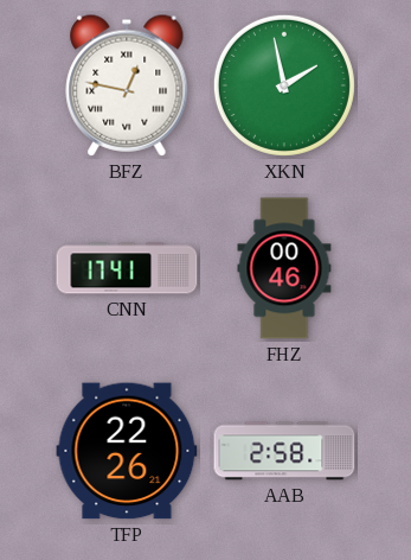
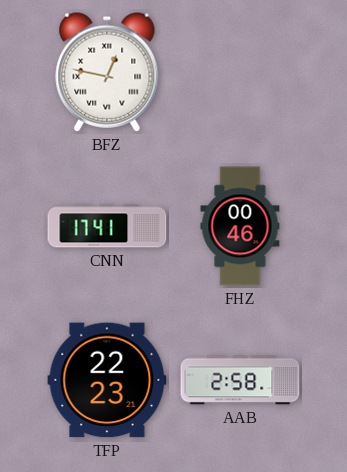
XKN: 1:58 -> none
TFP: 22:26 -> 22:23
